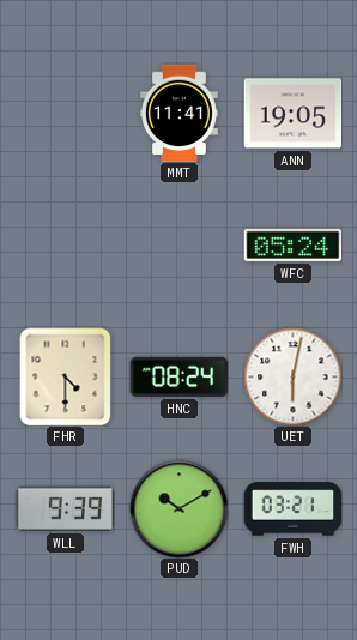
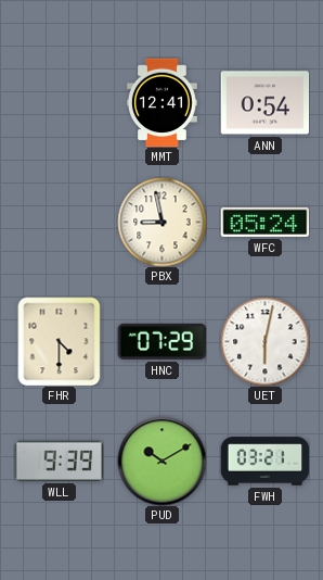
MMT: 11:41 -> 12:41
ANN: 19:05 -> 0:54
PBX: none -> 8:58
HNC: 08:24 -> 07:29
